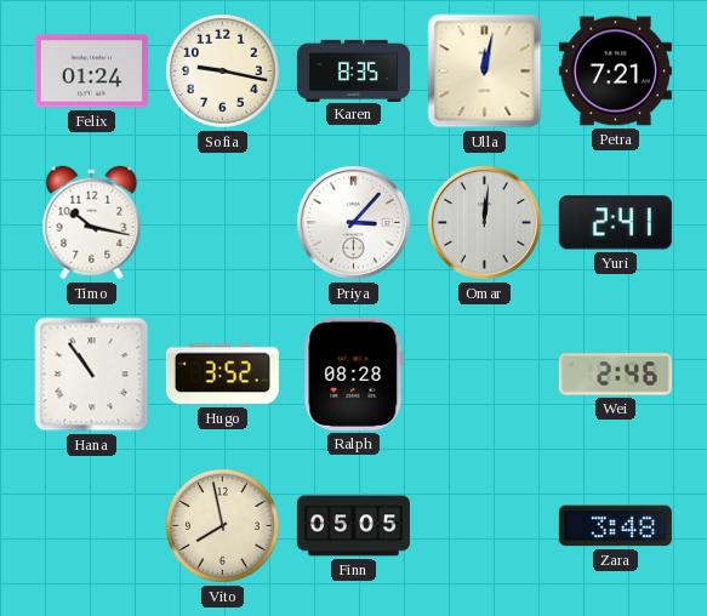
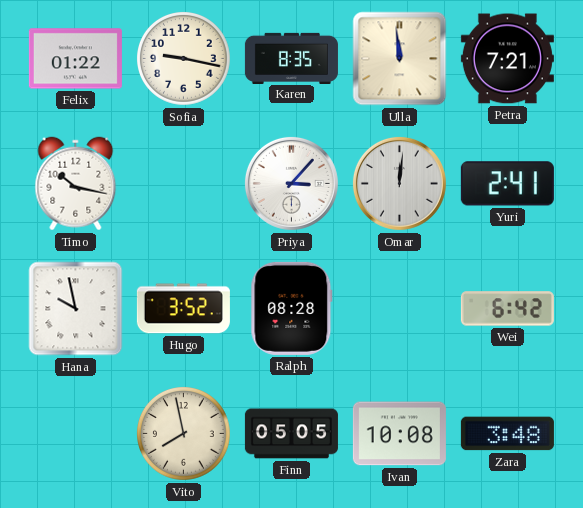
Felix: 01:24 -> 01:22
Ulla: 12:02 -> 11:59
Hana: 10:54 -> 9:58
Wei: 2:46 -> 6:42
Ivan: none -> 10:08
